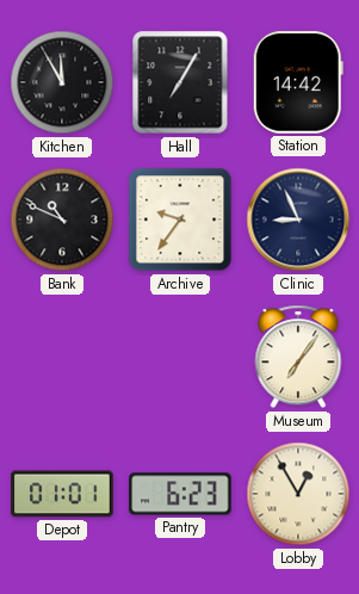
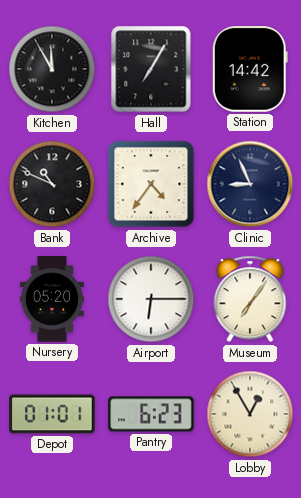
Archive: 9:36 -> 4:36
Nursery: none -> 05:20
Airport: none -> 6:15
